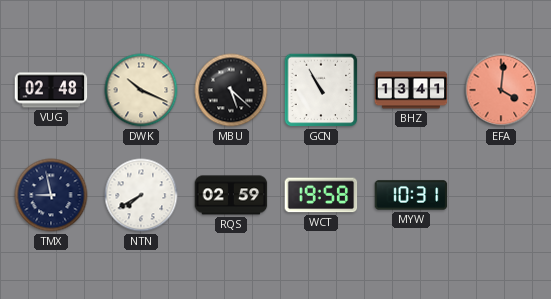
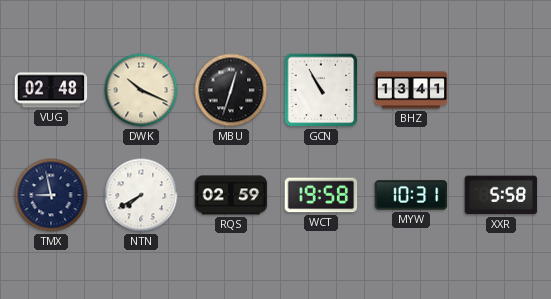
MBU: 5:22 -> 12:33
EFA: 4:01 -> none
XXR: none -> 5:58
